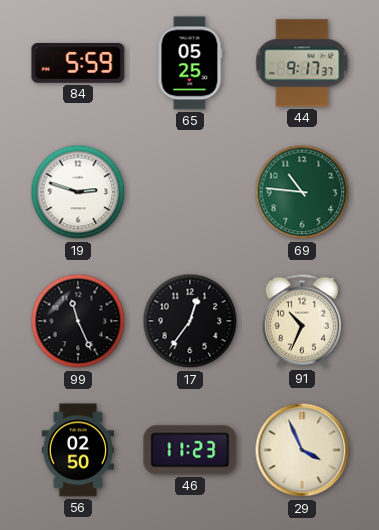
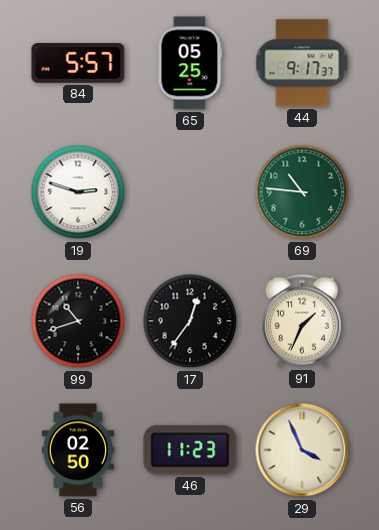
84: 5:59 -> 5:57
99: 11:26 -> 10:42
91: 10:34 -> 1:34
